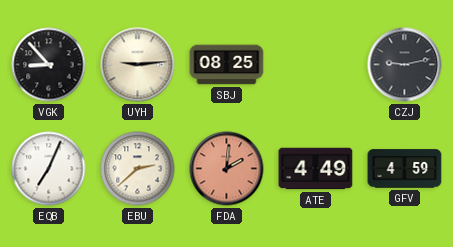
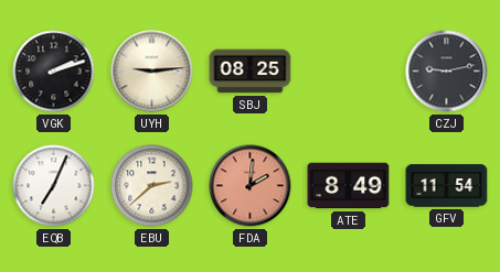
VGK: 8:53 -> 2:12
ATE: 4:49 -> 8:49
GFV: 4:59 -> 11:54
